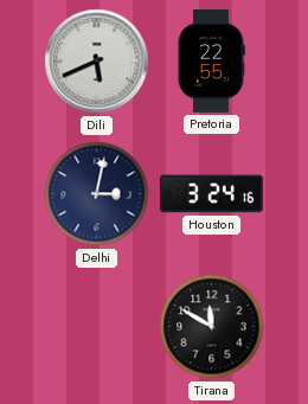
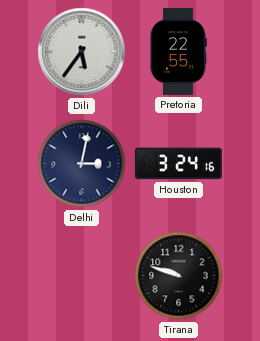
Dili: 5:41 -> 5:36
Tirana: 11:50 -> 9:48
